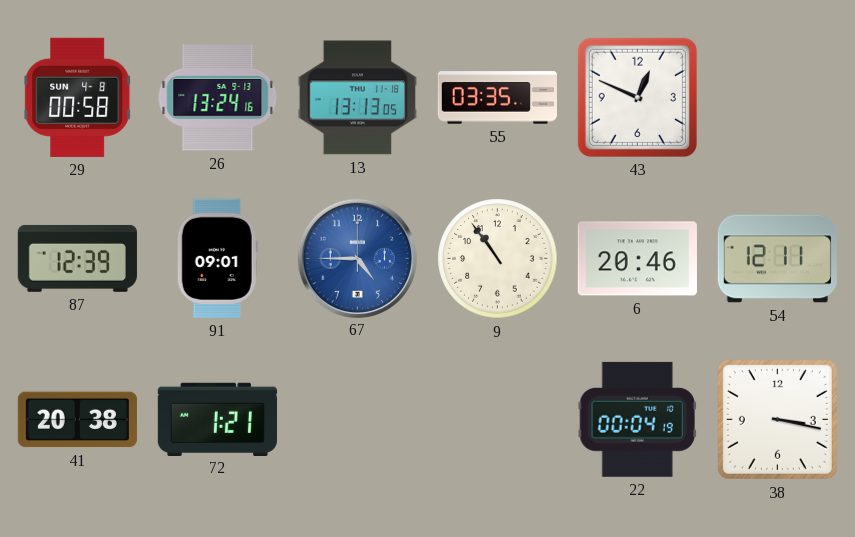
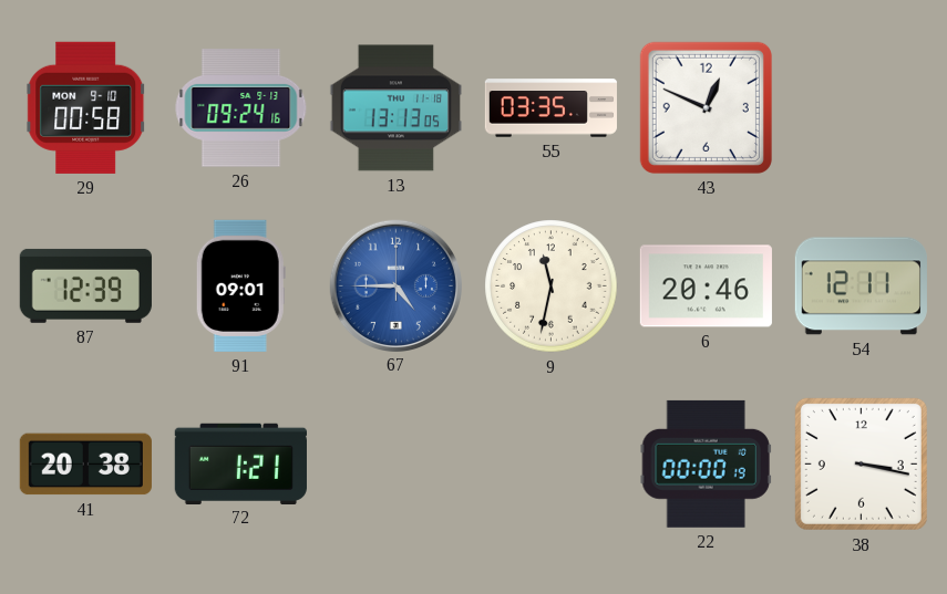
29 date: SUN 4-8 -> MON 9-10
26: 13:24 -> 09:24
9: 10:54 -> 11:32
22: 00:04 -> 00:00
